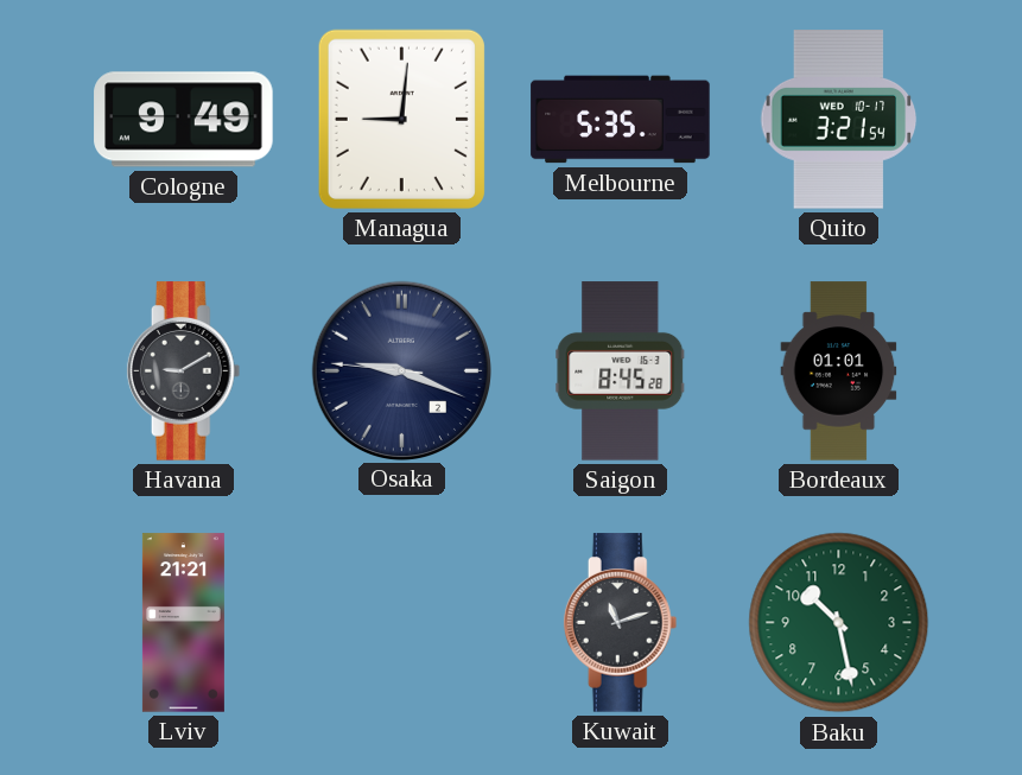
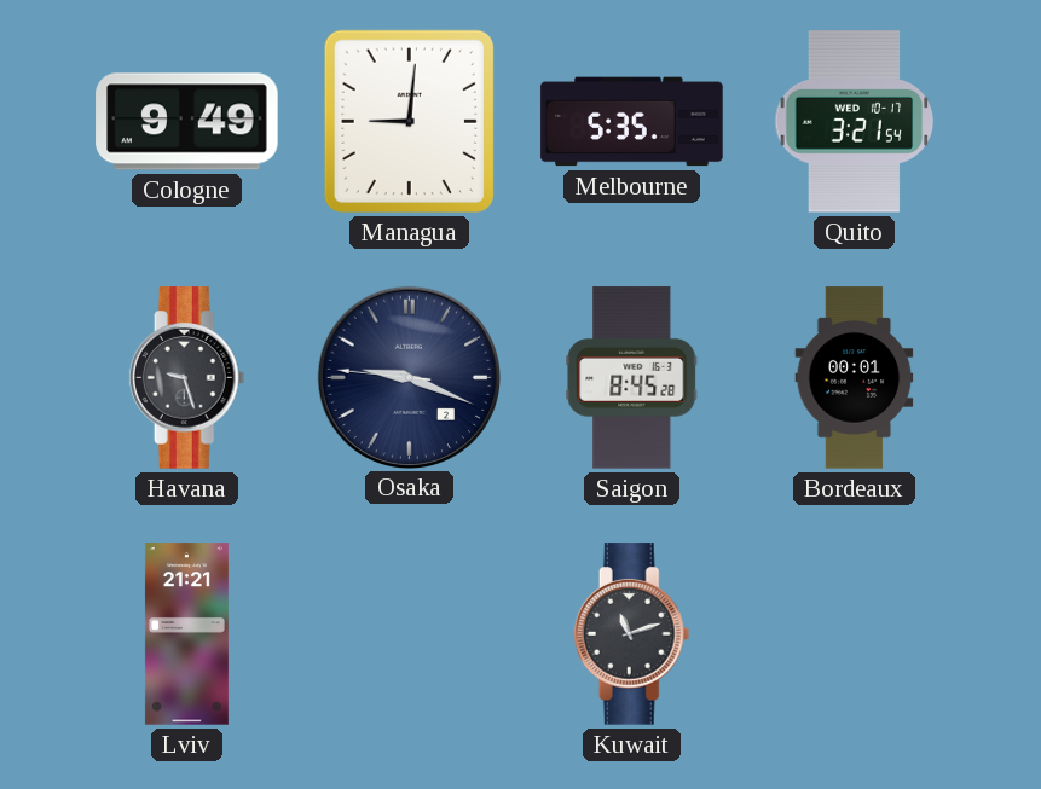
Havana: 9:10 -> 9:27
Bordeaux: 01:01 -> 00:01
Baku: 10:28 -> none
